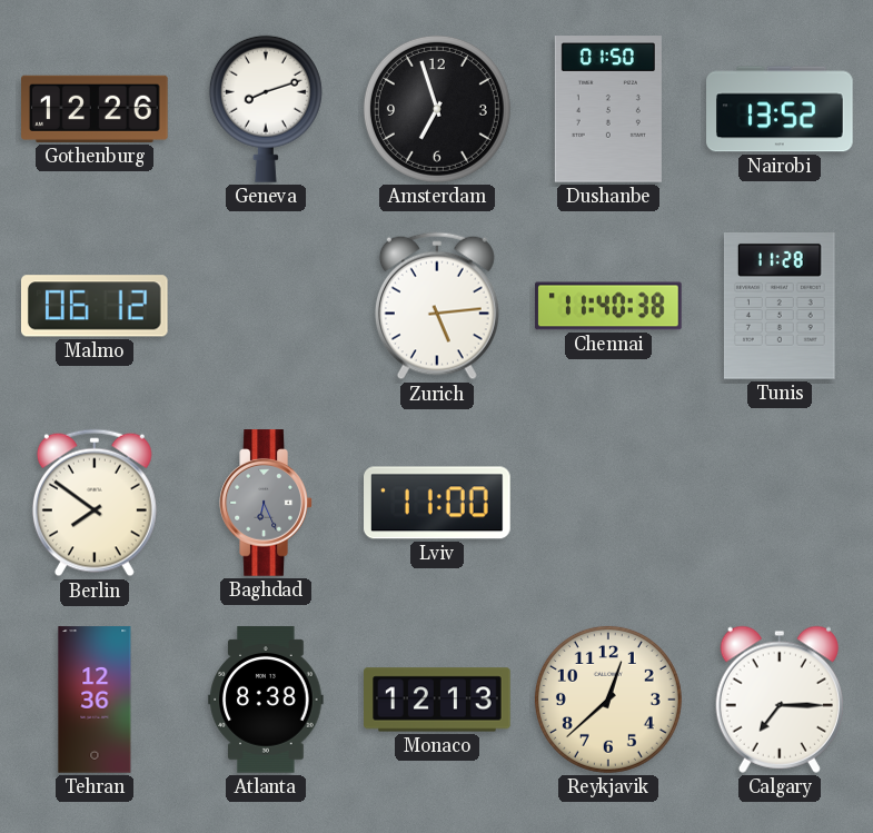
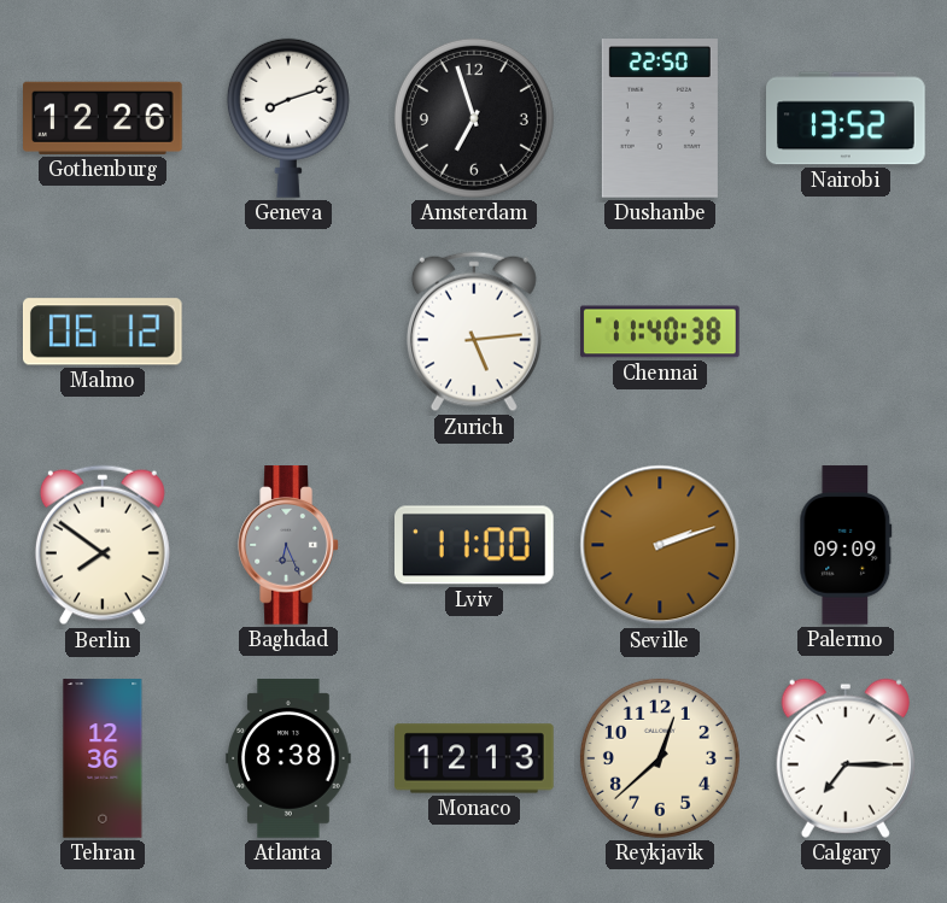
Dushanbe: 01:50 -> 22:50
Tunis: 11:28 -> none
Seville: none -> 2:12
Palermo: none -> 09:09
